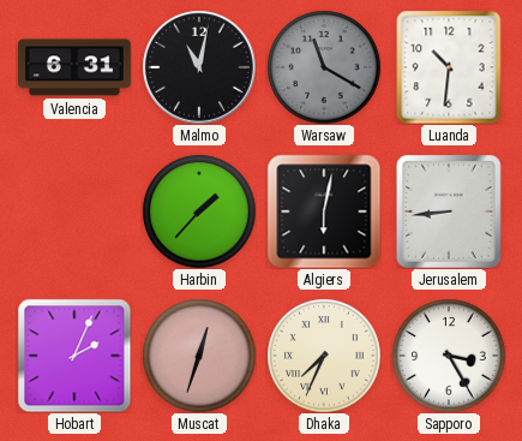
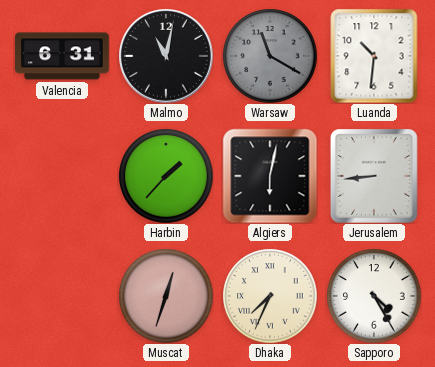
Hobart: 2:04 -> none
Sapporo: 3:25 -> 4:25
